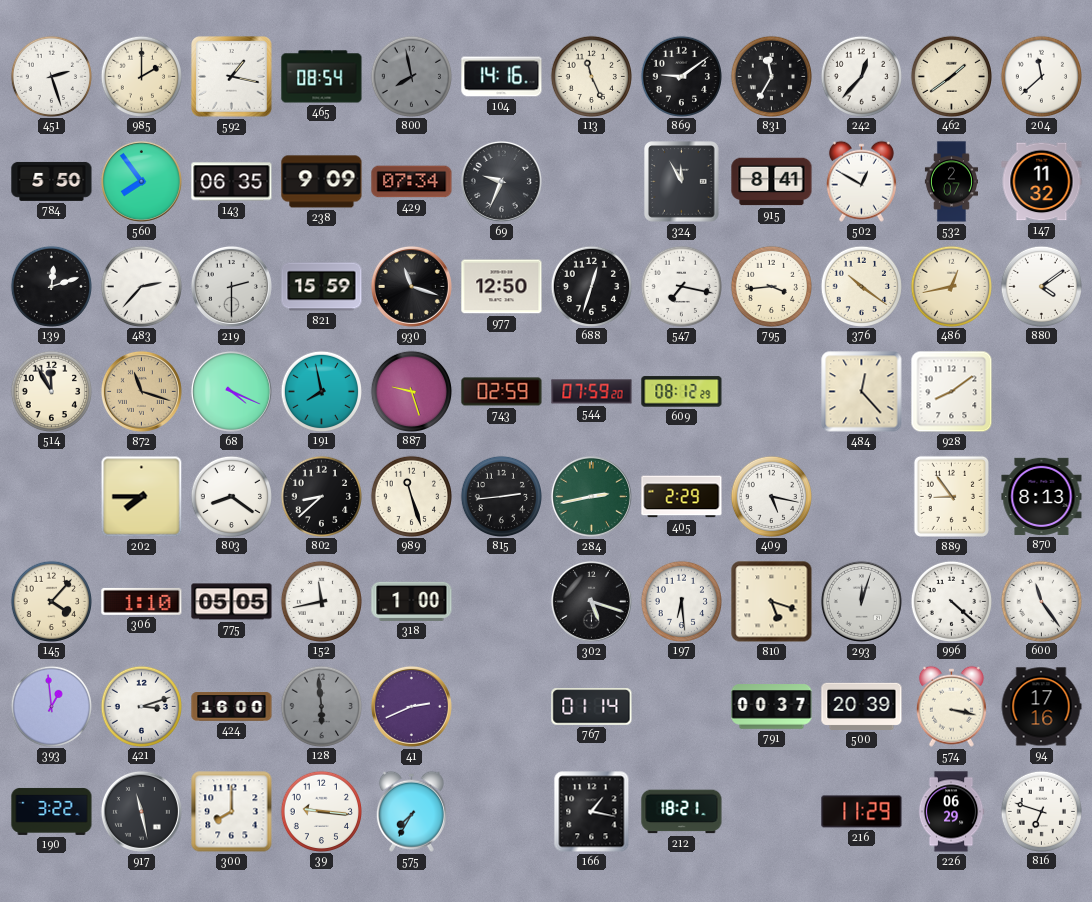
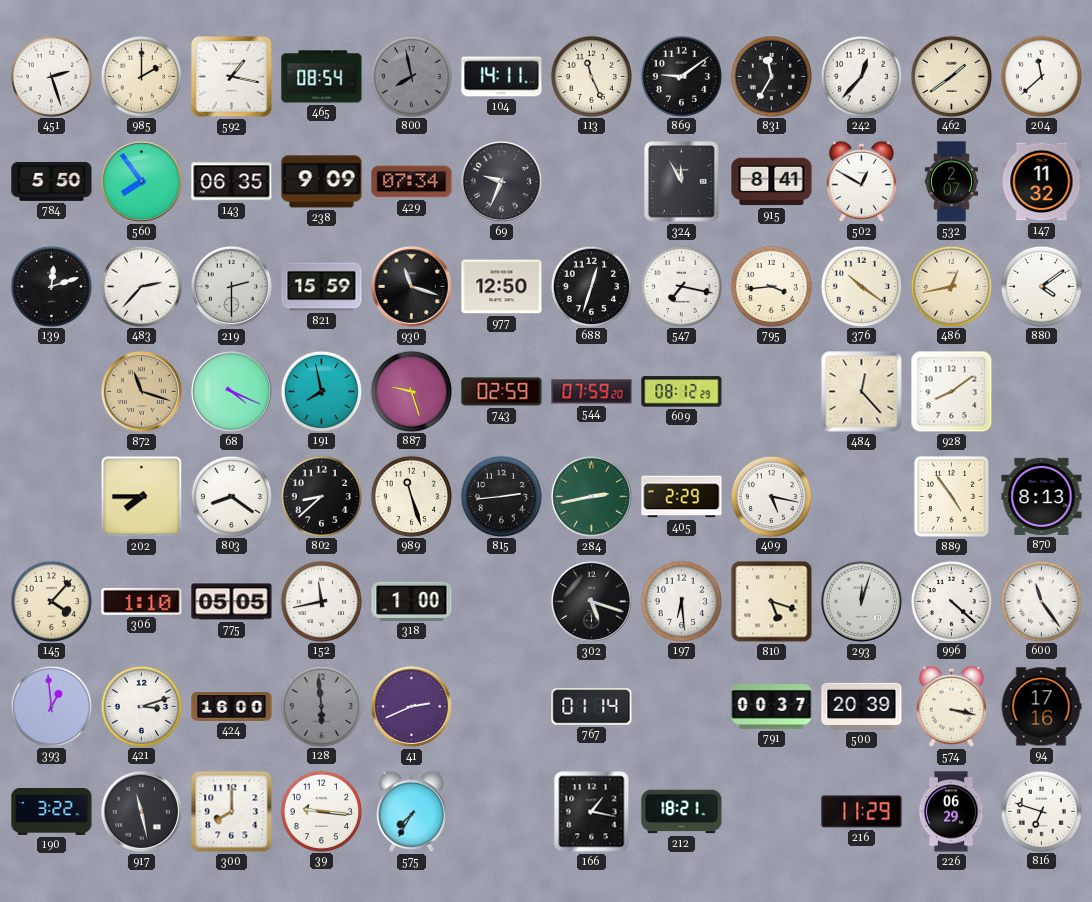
104: 14:16 -> 14:11
514: 11:55 -> none
889: 8:54 -> 4:54
